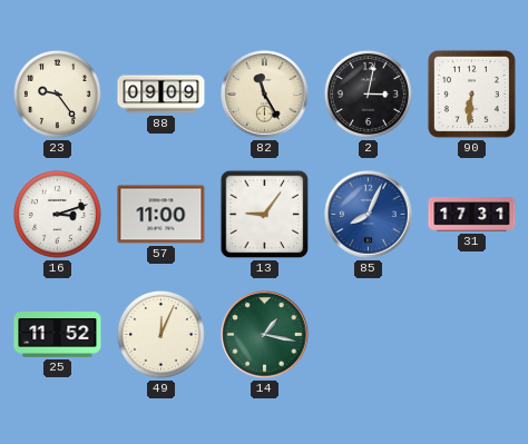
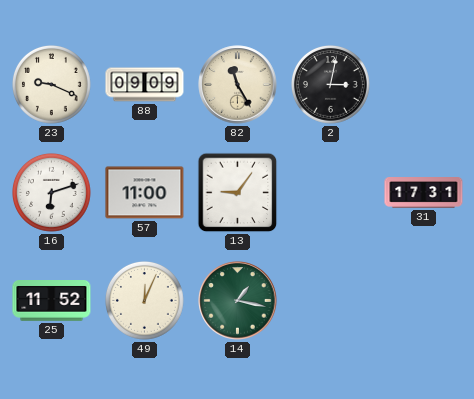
23: 9:24 -> 9:19
90: 6:31 -> none
16: 3:12 -> 6:12
85: 8:04 -> none
